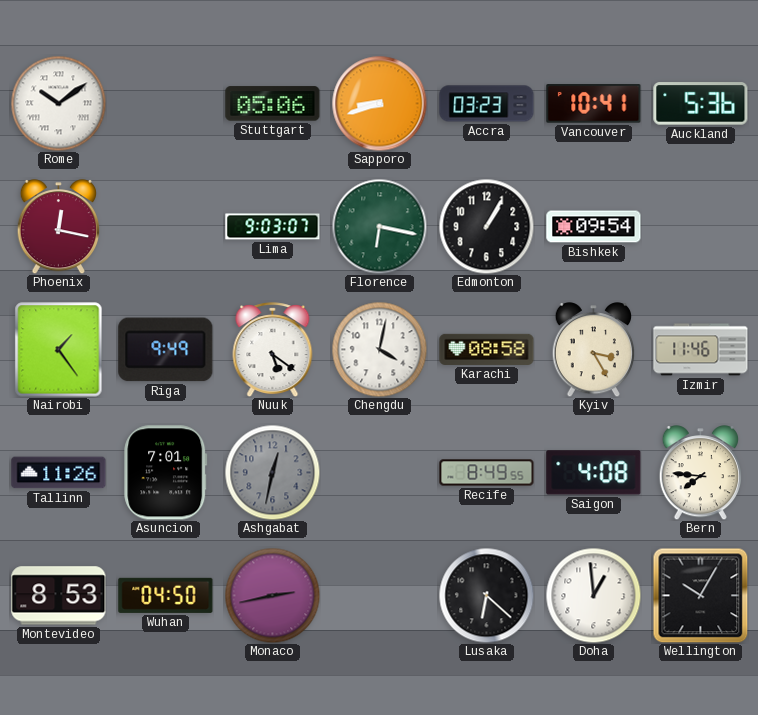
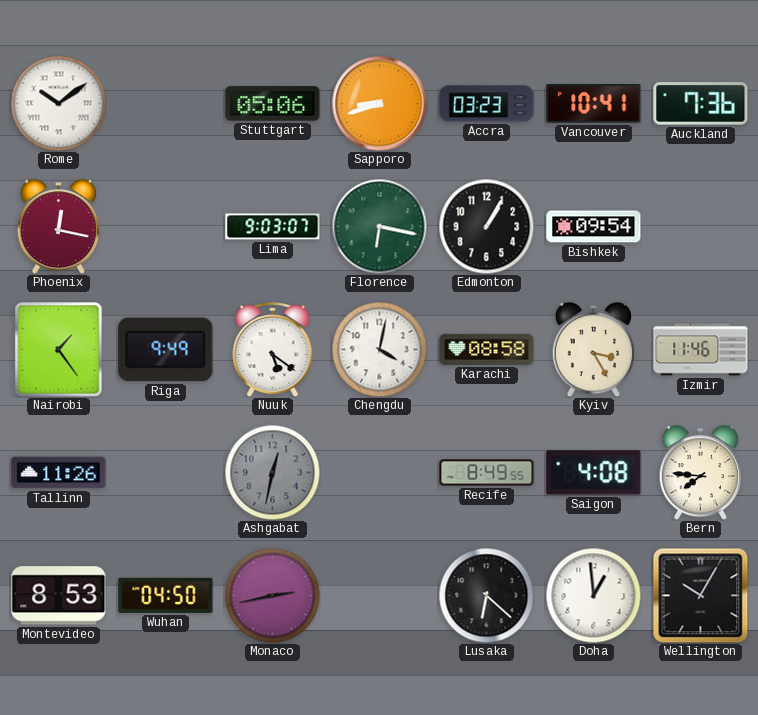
Auckland: 5:36 -> 7:36
Asuncion: 7:01 -> none
